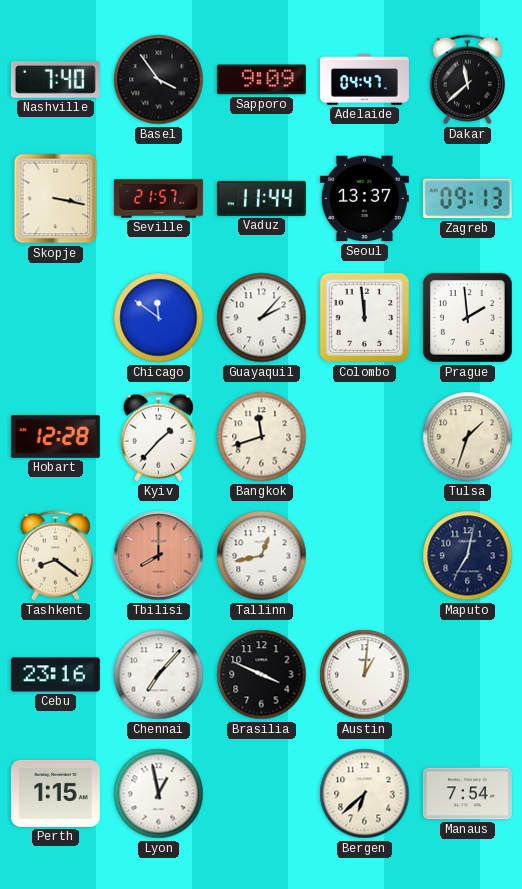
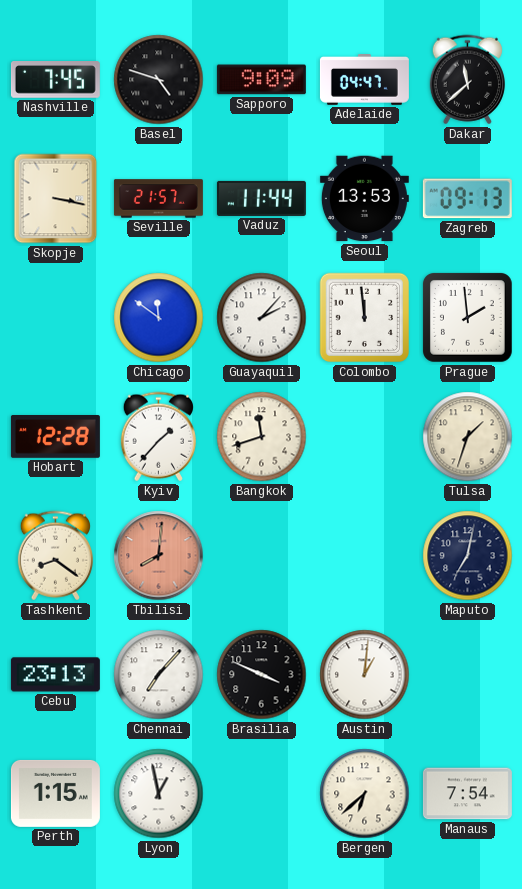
Nashville: 7:40 -> 7:45
Basel: 3:54 -> 4:48
Seoul: 13:37 -> 13:53
Tbilisi: 8:00 -> 8:01
Tallinn: 12:43 -> none
Cebu: 23:16 -> 23:13
